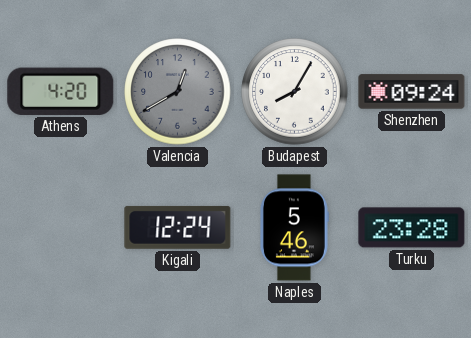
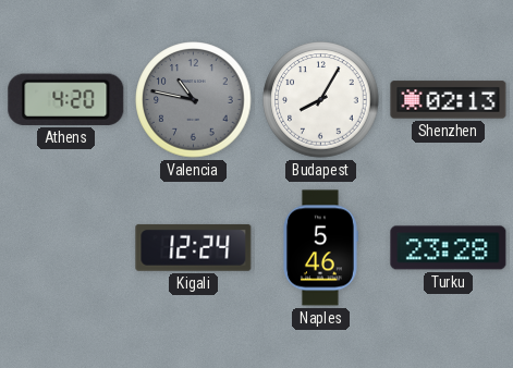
Valencia: 12:40 -> 10:47
Shenzhen: 09:24 -> 02:13
